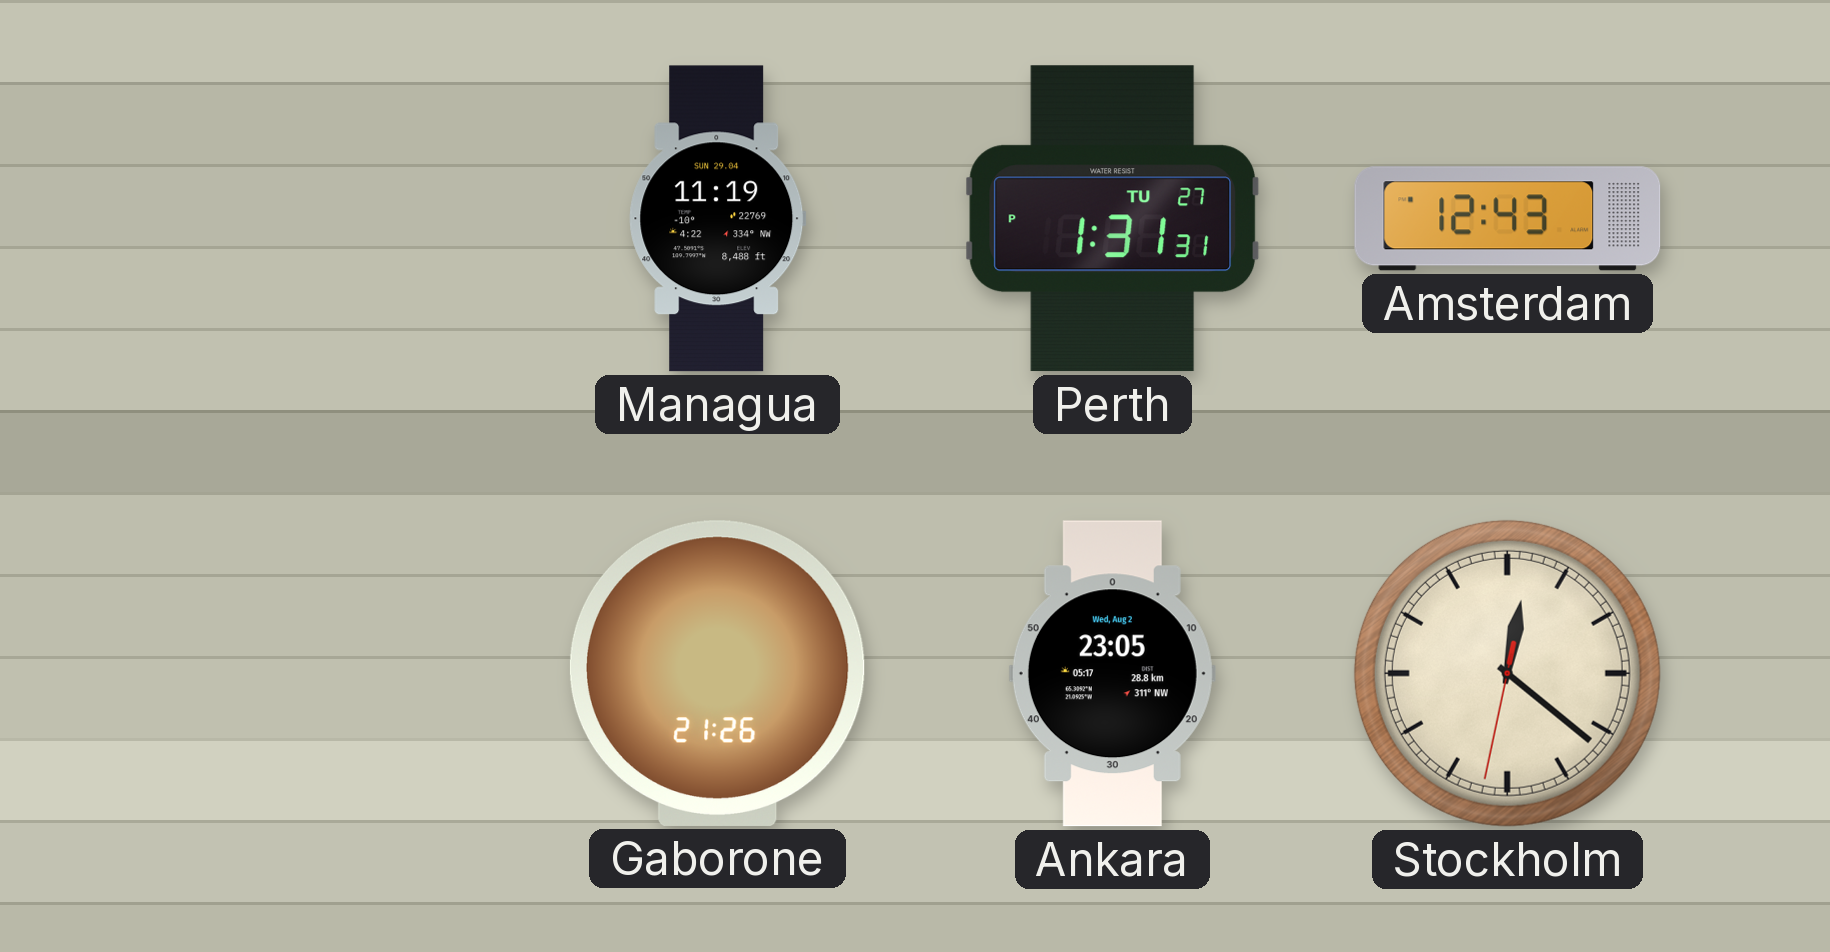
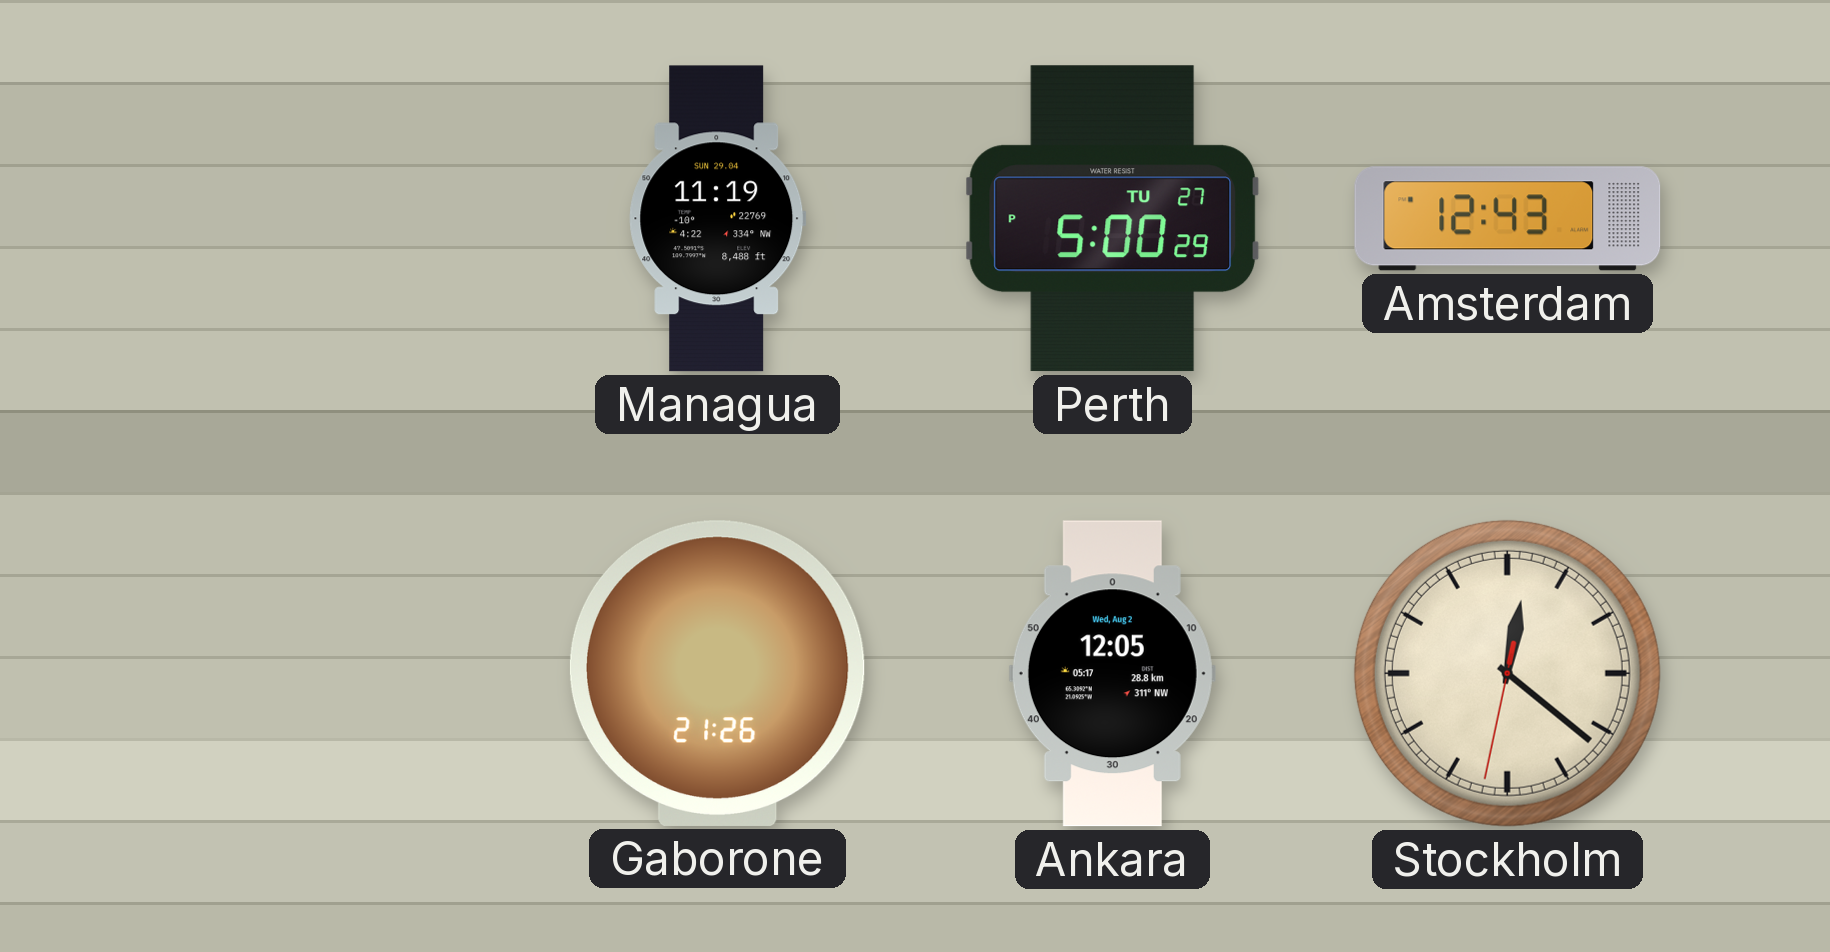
Perth: 1:31 -> 5:00
Ankara: 23:05 -> 12:05
